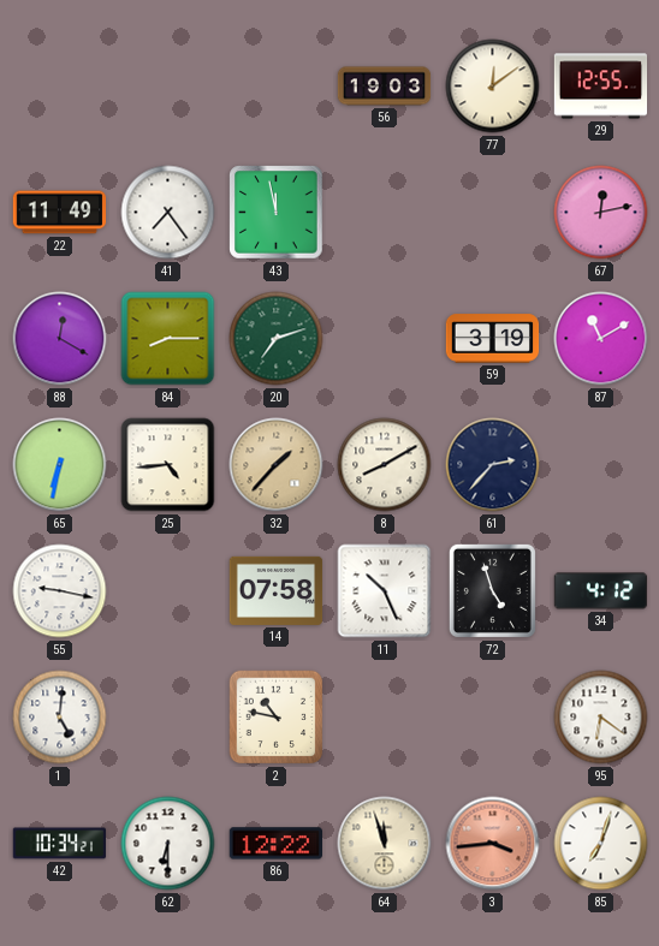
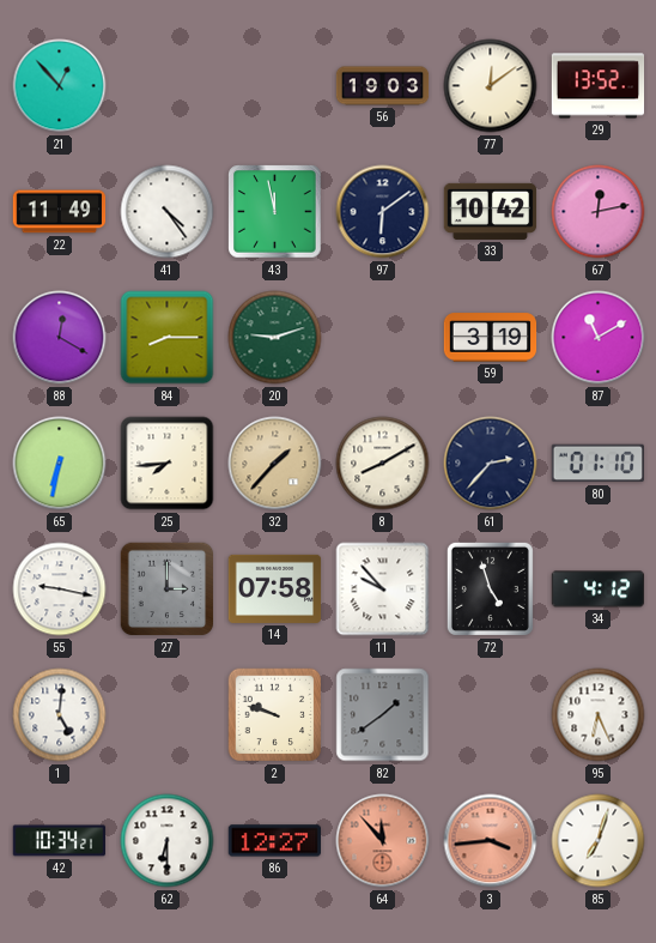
21: none -> 12:53
29: 12:55 -> 13:52
41: 7:24 -> 4:24
97: none -> 6:09
33: none -> 10:42
20: 7:12 -> 9:12
25: 4:44 -> 7:44
80: none -> 01:10
27: none -> 3:00
11: 10:26 -> 9:53
2: 10:47 -> 9:48
82: none -> 1:39
95: 6:21 -> 6:26
86: 12:22 -> 12:27
64: 11:57 -> 11:53
64 dial: cream -> salmon
